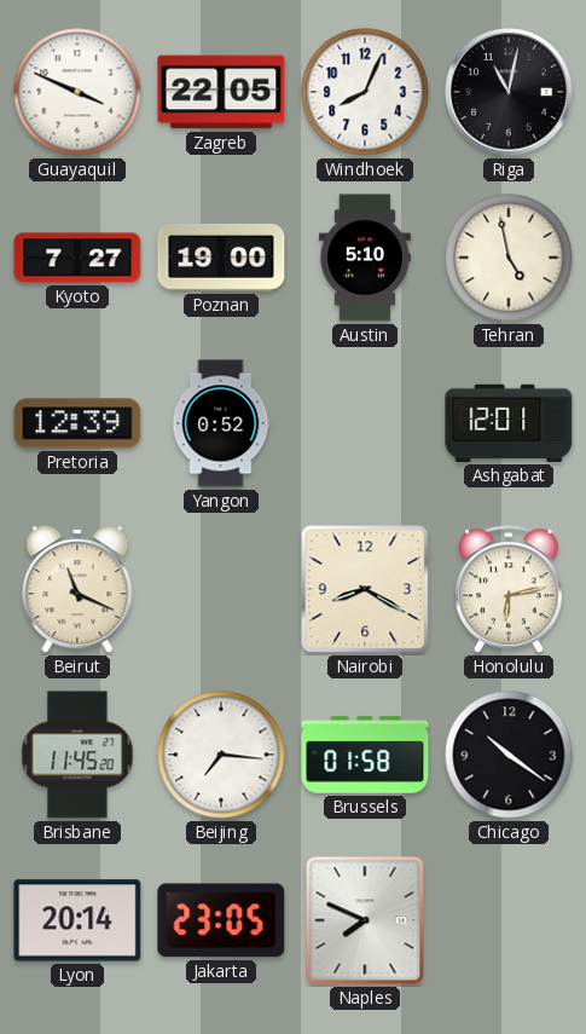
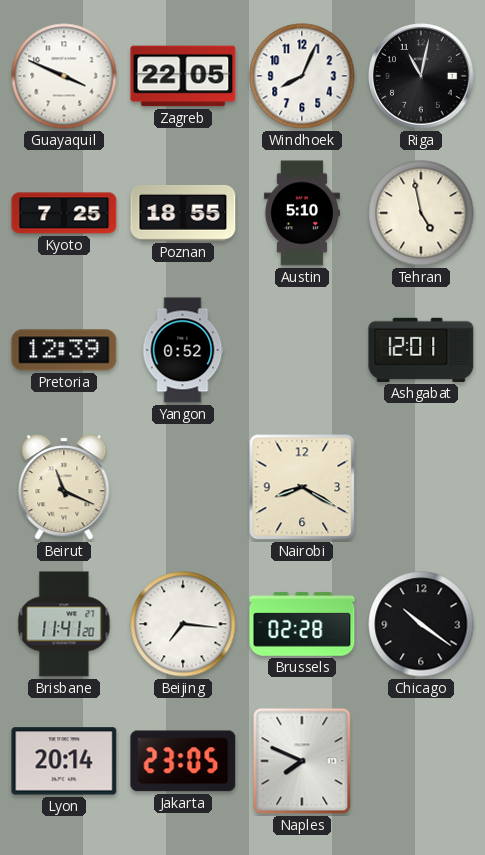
Kyoto: 7:27 -> 7:25
Poznan: 19:00 -> 18:55
Honolulu: 6:13 -> none
Brisbane: 11:45 -> 11:41
Brussels: 01:58 -> 02:28
